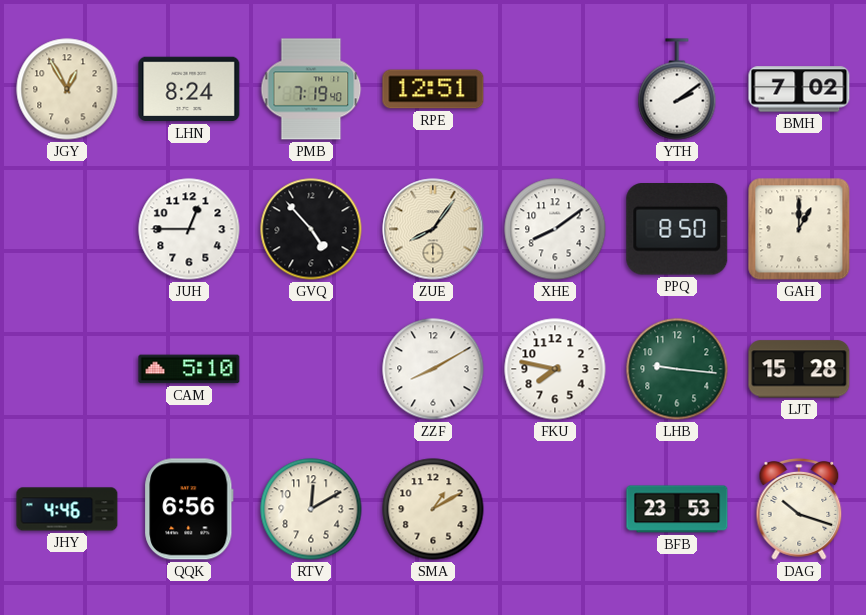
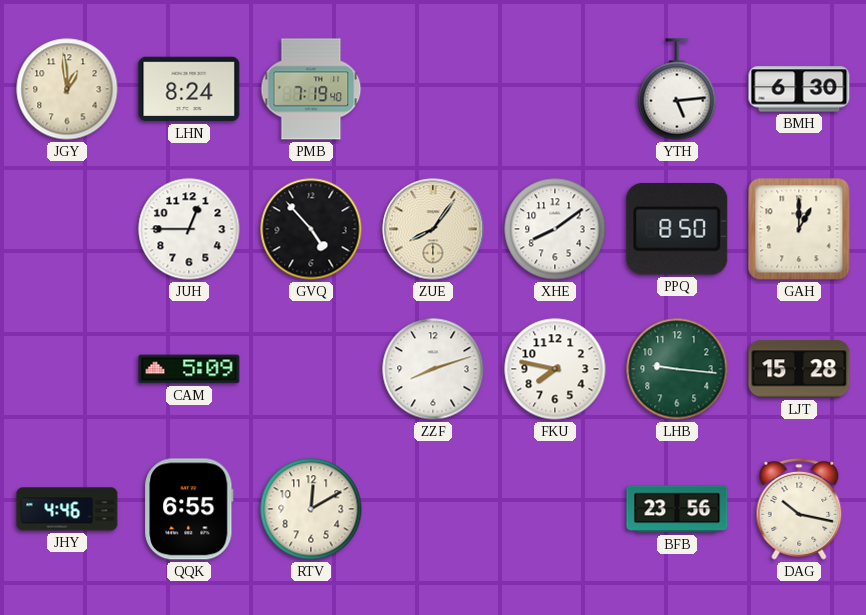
JGY: 12:55 -> 12:59
RPE: 12:51 -> none
YTH: 2:09 -> 5:14
BMH: 7:02 -> 6:30
CAM: 5:10 -> 5:09
ZZF: 8:10 -> 8:12
QQK: 6:56 -> 6:55
SMA: 1:10 -> none
BFB: 23:53 -> 23:56
DAG: 10:18 -> 10:17
